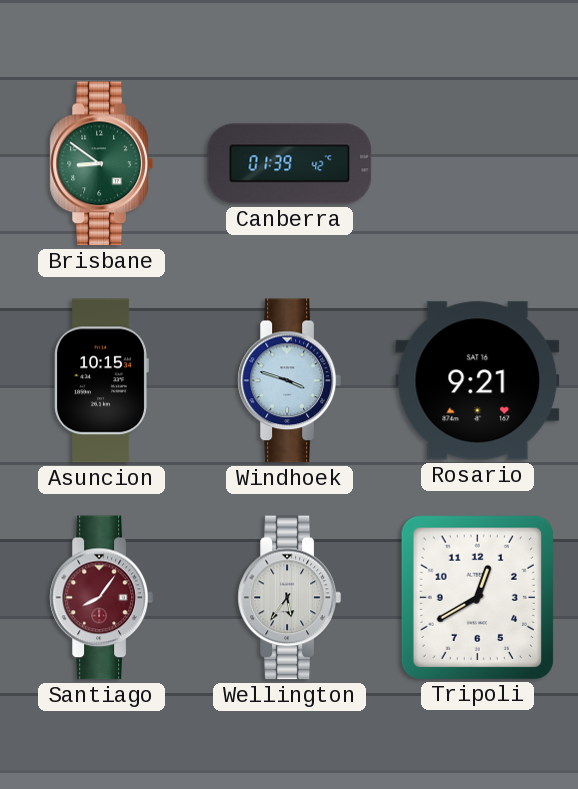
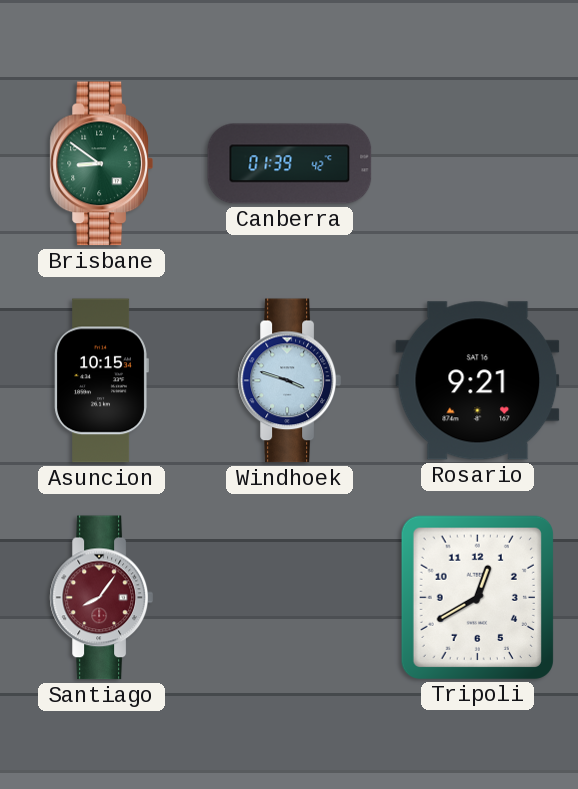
Wellington: 5:36 -> none
